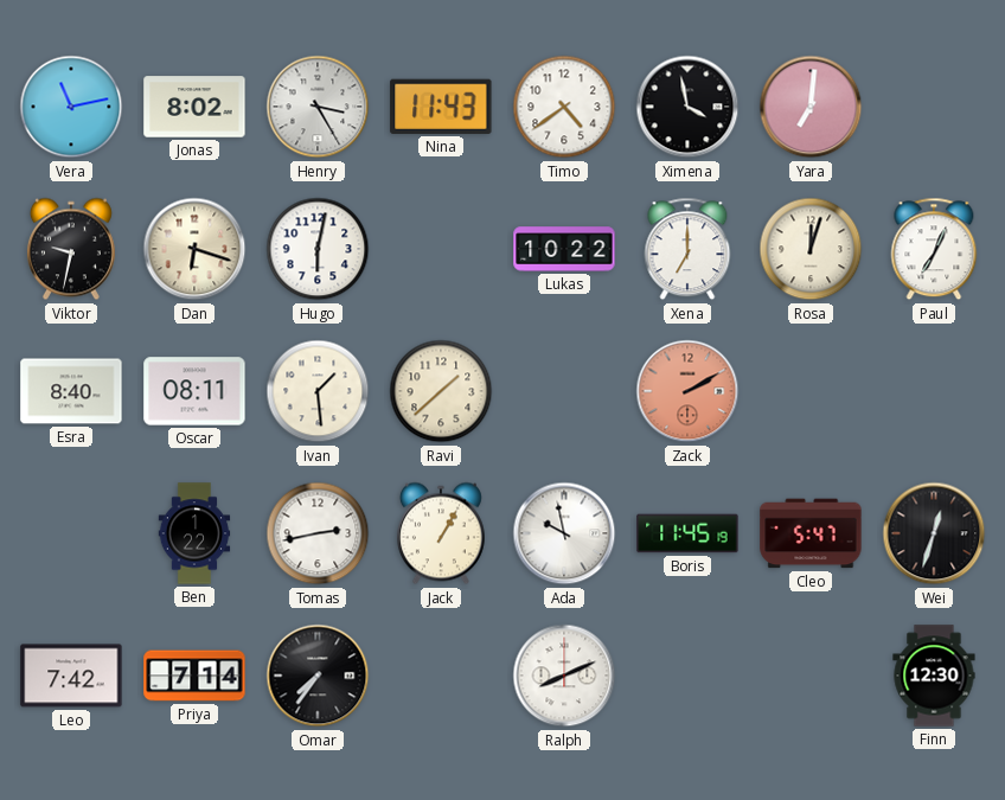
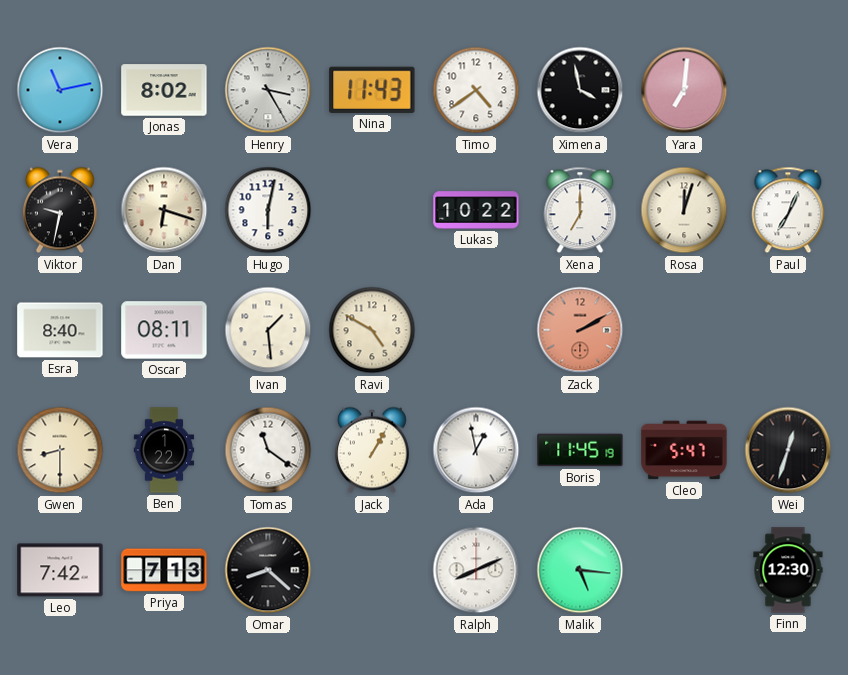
Ravi: 1:38 -> 4:50
Gwen: none -> 8:30
Tomas: 2:43 -> 11:21
Ada: 9:58 -> 12:58
Priya: 7:14 -> 7:13
Omar: 7:36 -> 8:22
Malik: none -> 5:16
